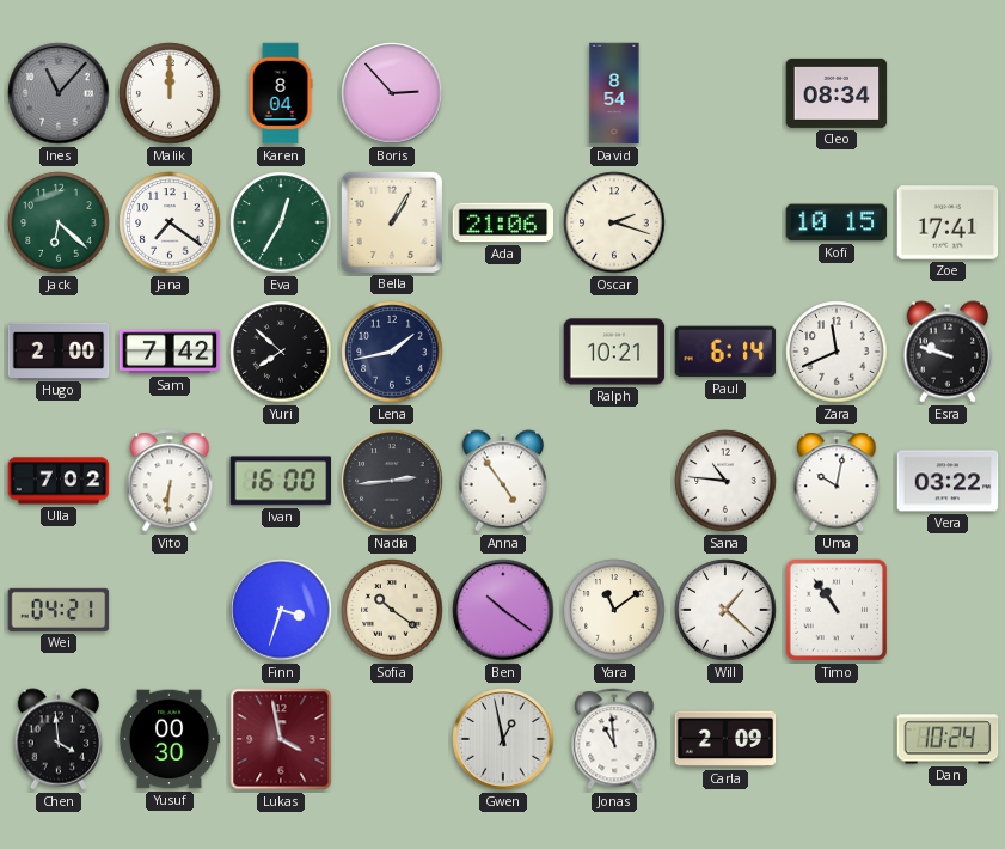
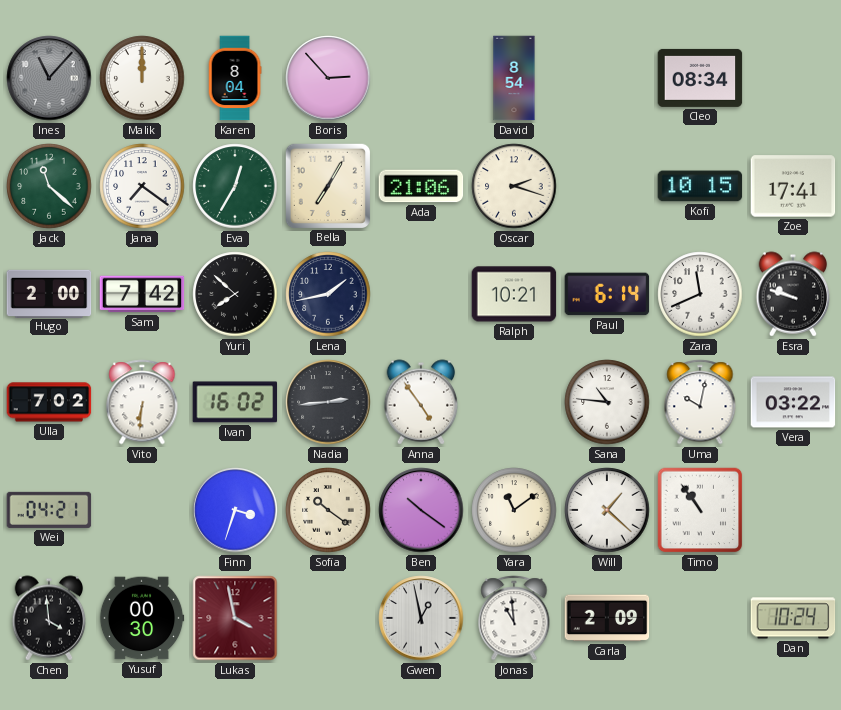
Jack: 6:22 -> 11:22
Bella: 1:05 -> 7:05
Ivan: 16:00 -> 16:02
